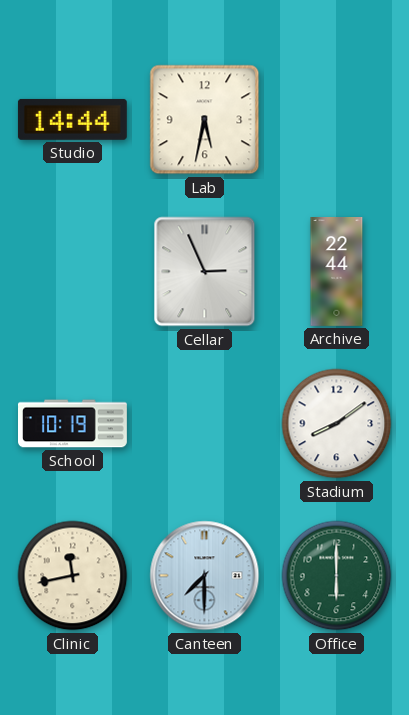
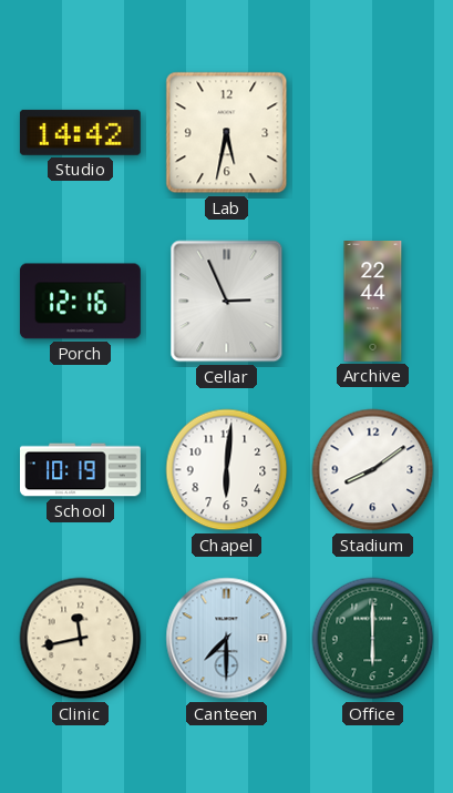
Studio: 14:44 -> 14:42
Porch: none -> 12:16
Chapel: none -> 6:01
